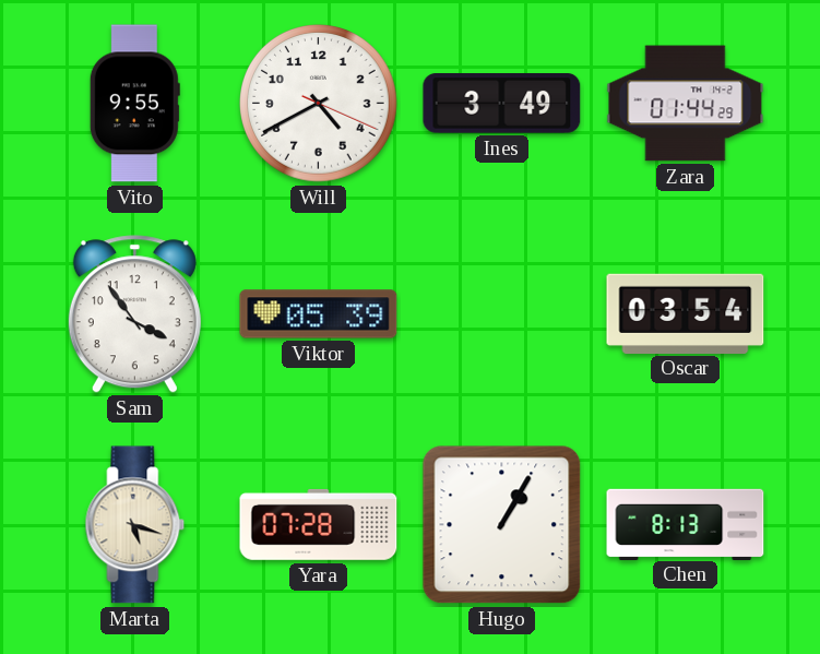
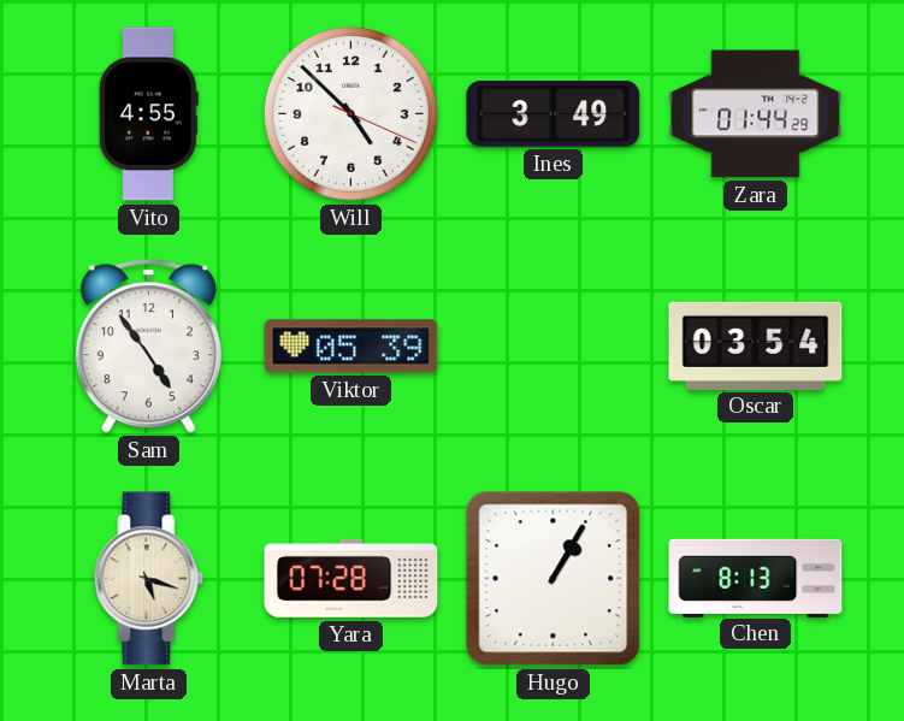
Vito: 9:55 -> 4:55
Will: 4:40 -> 4:52
Sam: 3:54 -> 4:54
